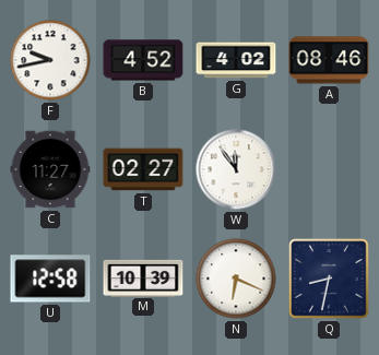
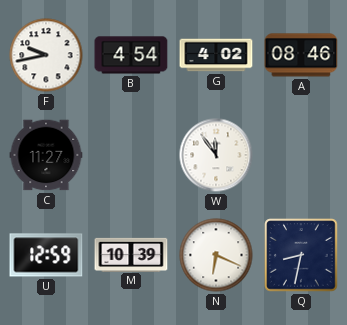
B: 4:52 -> 4:54
T: 02:27 -> none
U: 12:58 -> 12:59
